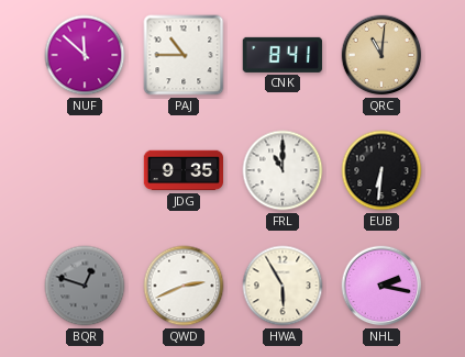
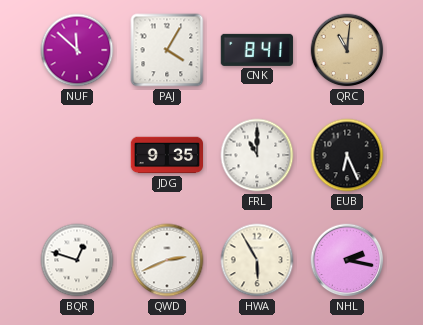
PAJ: 10:45 -> 4:05
EUB: 6:31 -> 6:26
BQR dial: grey -> white
